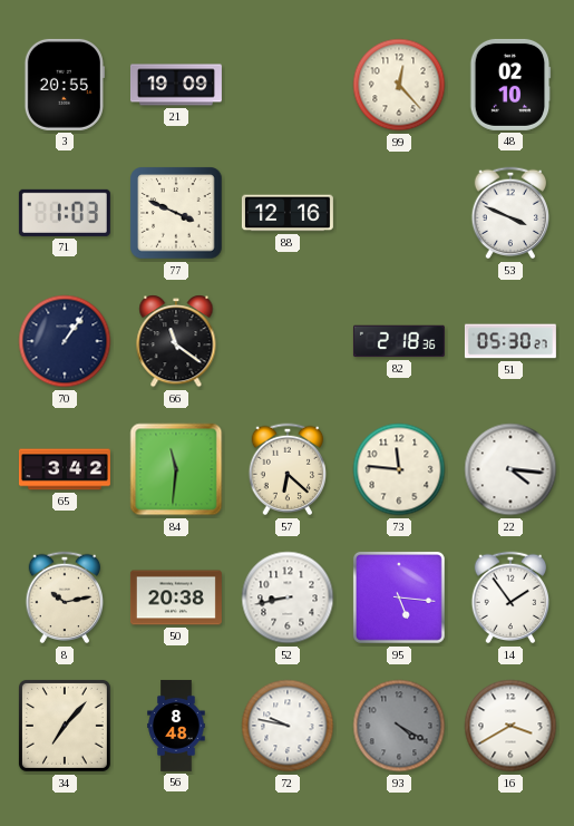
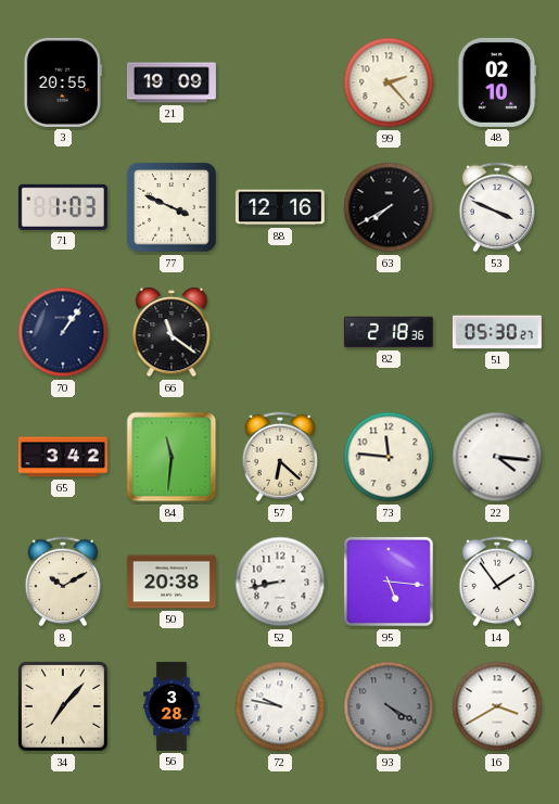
99: 12:23 -> 2:23
63: none -> 7:40
8: 10:13 -> 10:10
56: 8:48 -> 3:28
